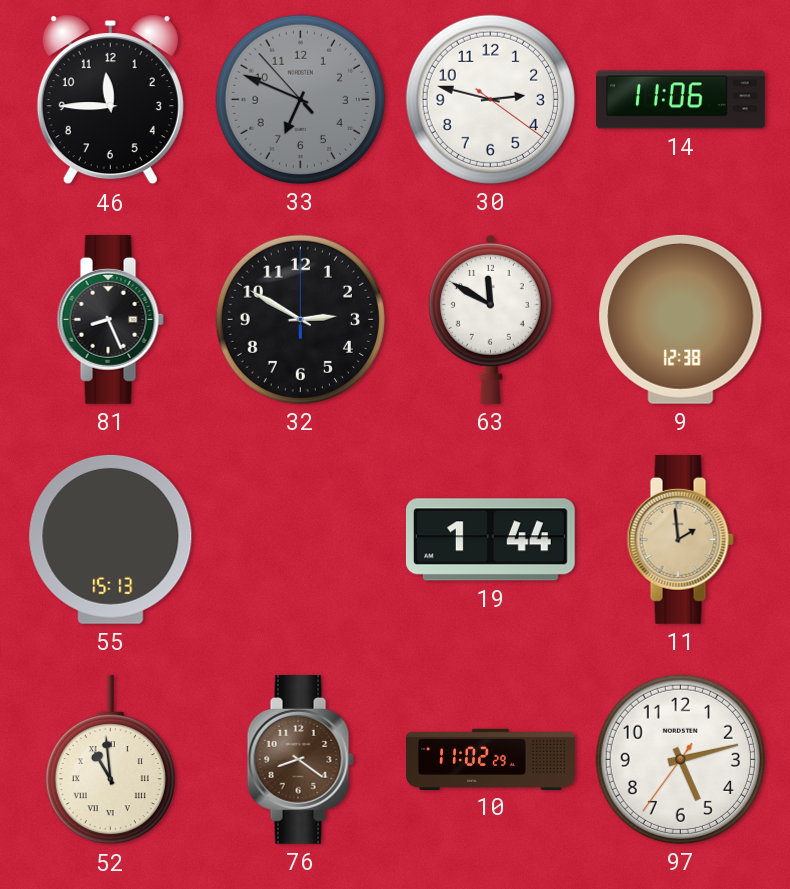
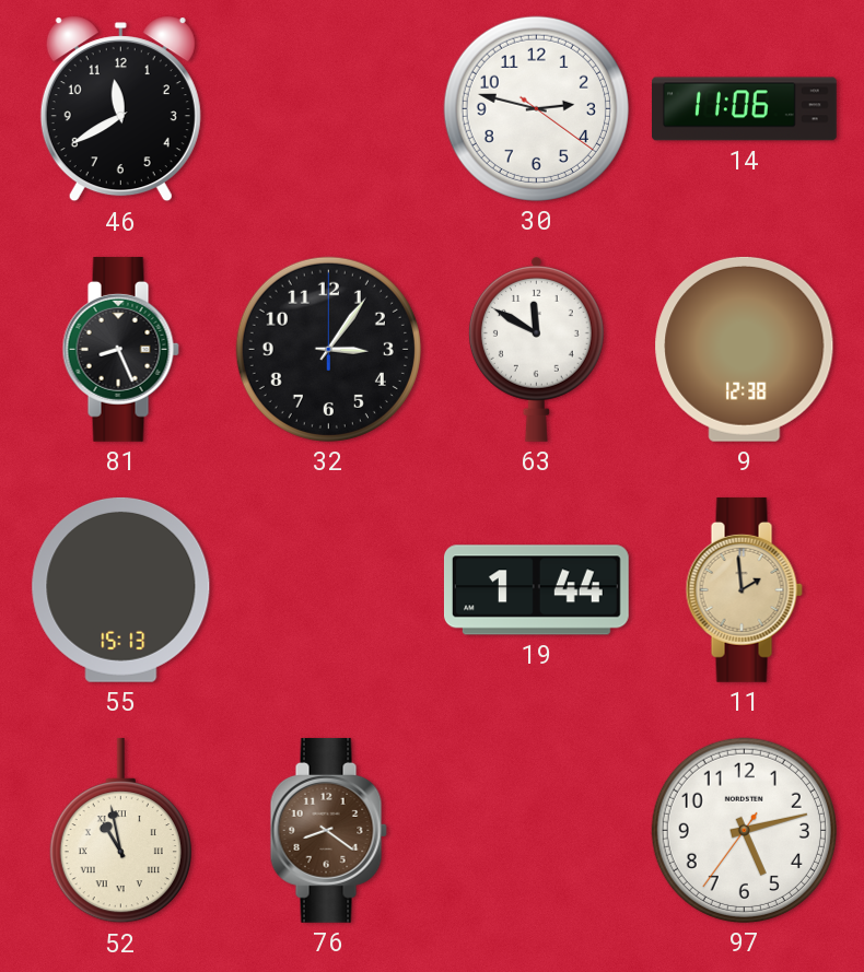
46: 11:45 -> 11:40
33: 6:48 -> none
32: 2:50 -> 3:06
52: 10:59 -> 10:58
10: 11:02 -> none
